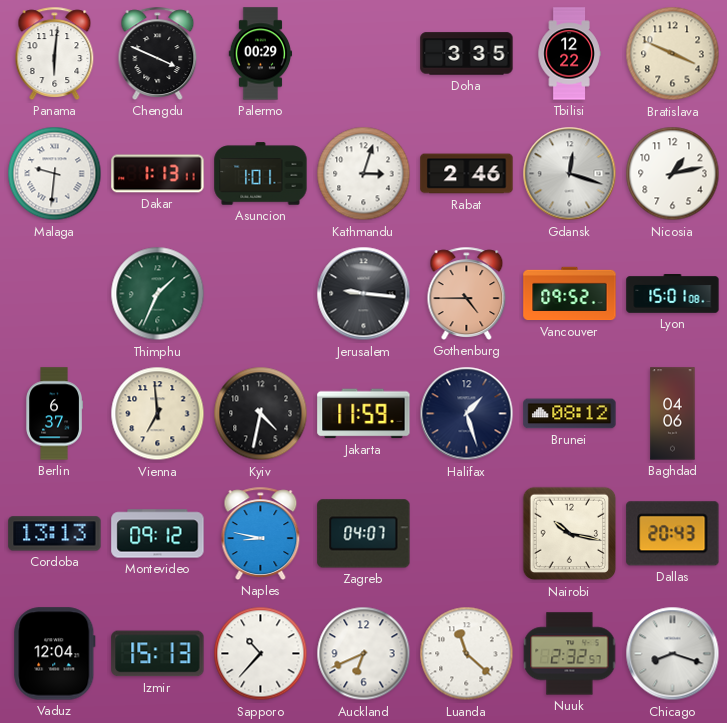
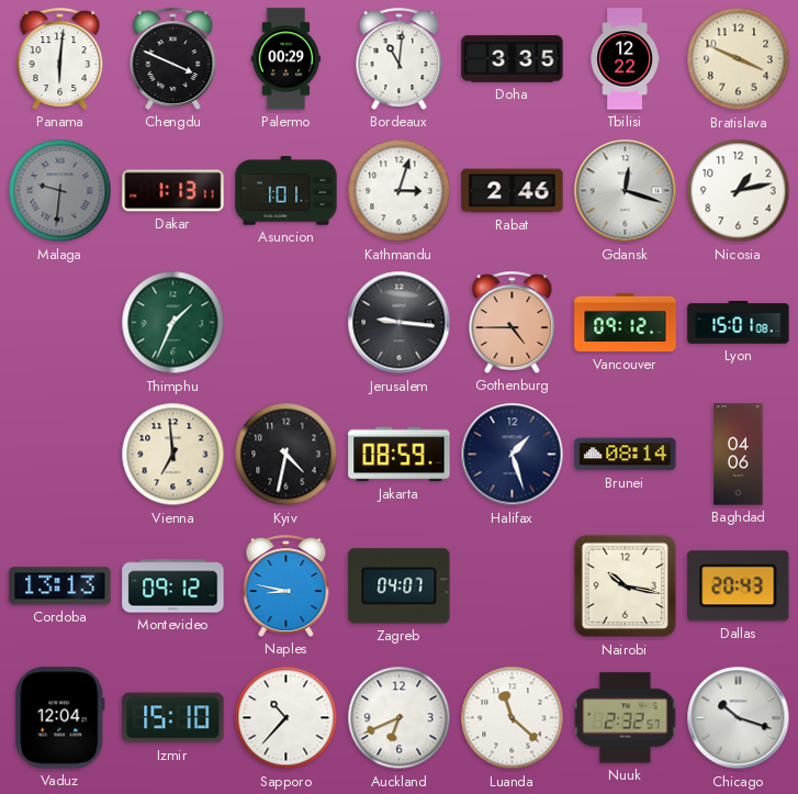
Bordeaux: none -> 11:01
Malaga dial: white -> grey
Vancouver: 09:52 -> 09:12
Berlin: 6:37 -> none
Jakarta: 11:59 -> 08:59
Brunei: 08:12 -> 08:14
Izmir: 15:13 -> 15:10
Chicago: 8:18 -> 10:18
